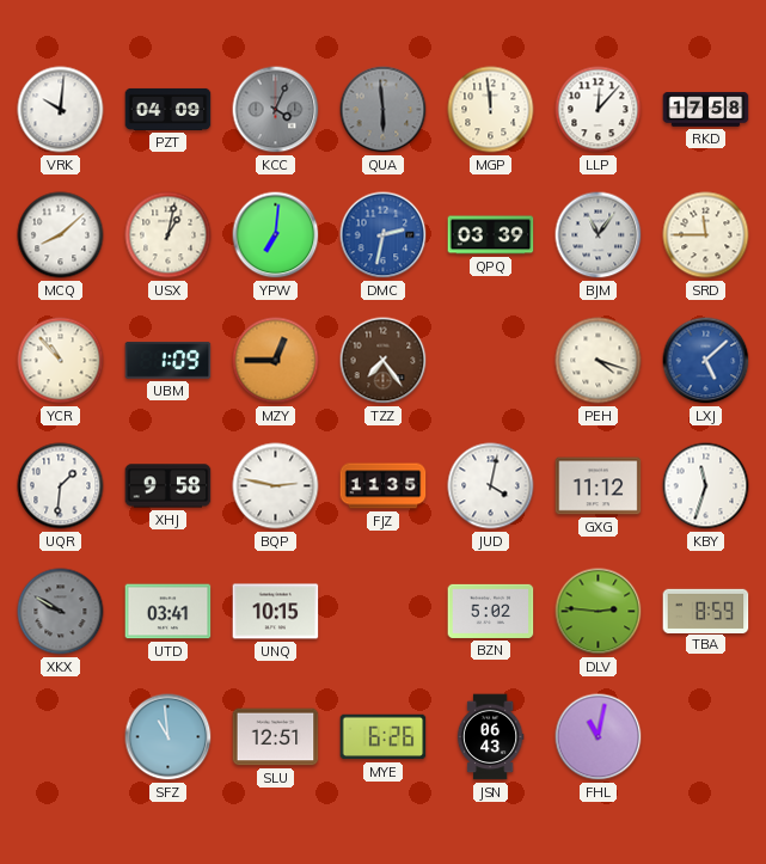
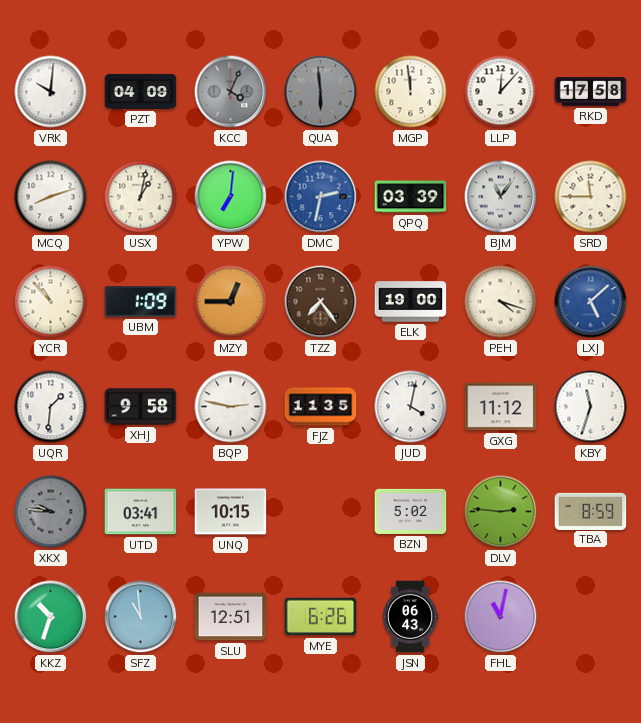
MCQ: 8:08 -> 8:12
ELK: none -> 19:00
XKX: 9:50 -> 9:46
KKZ: none -> 10:33
